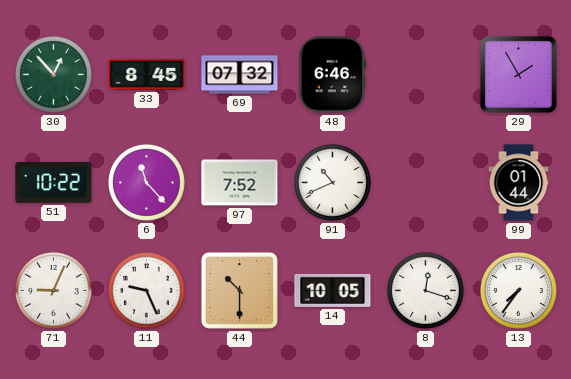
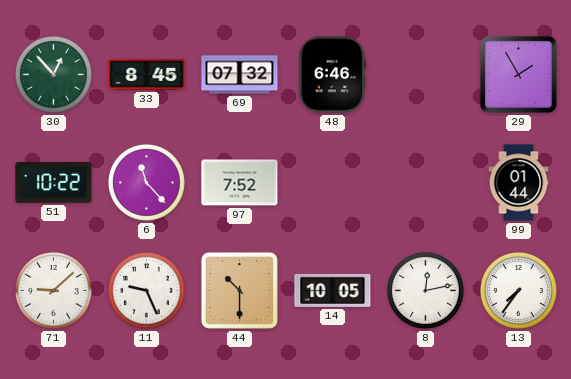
91: 10:41 -> none
71: 9:04 -> 9:08
8: 12:18 -> 12:13
